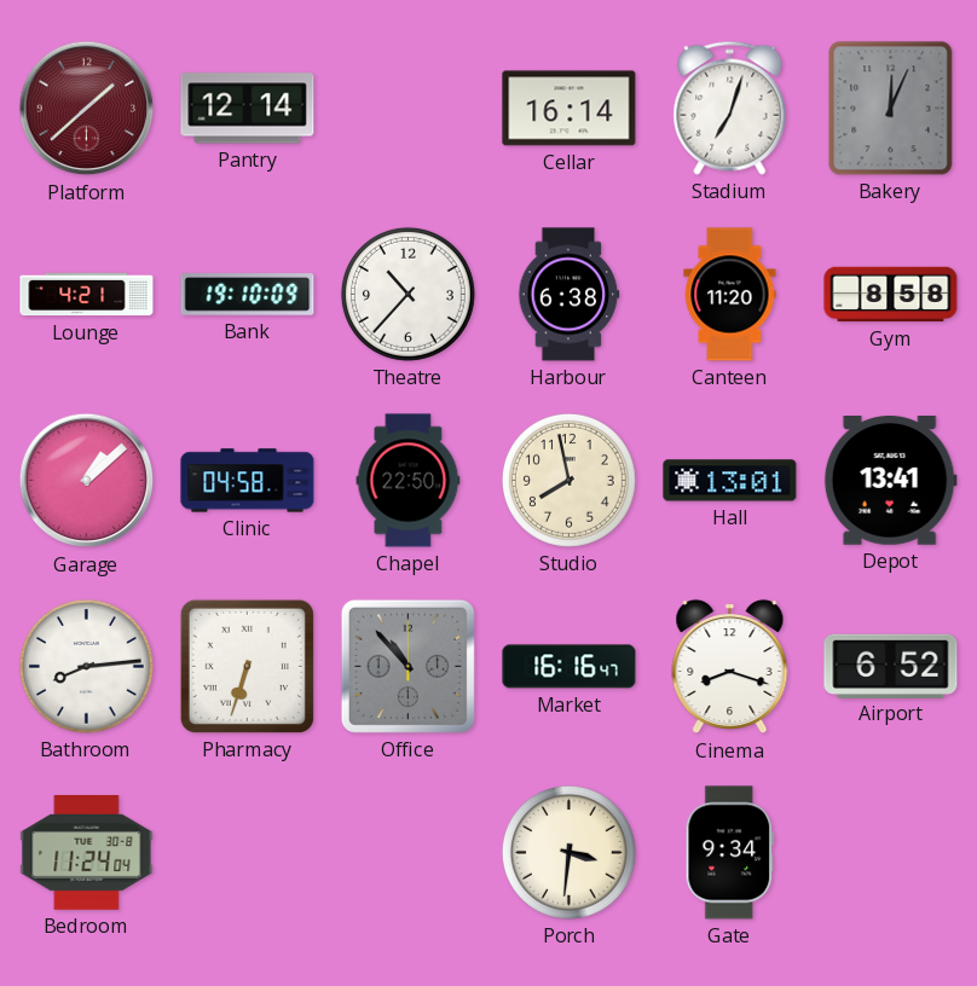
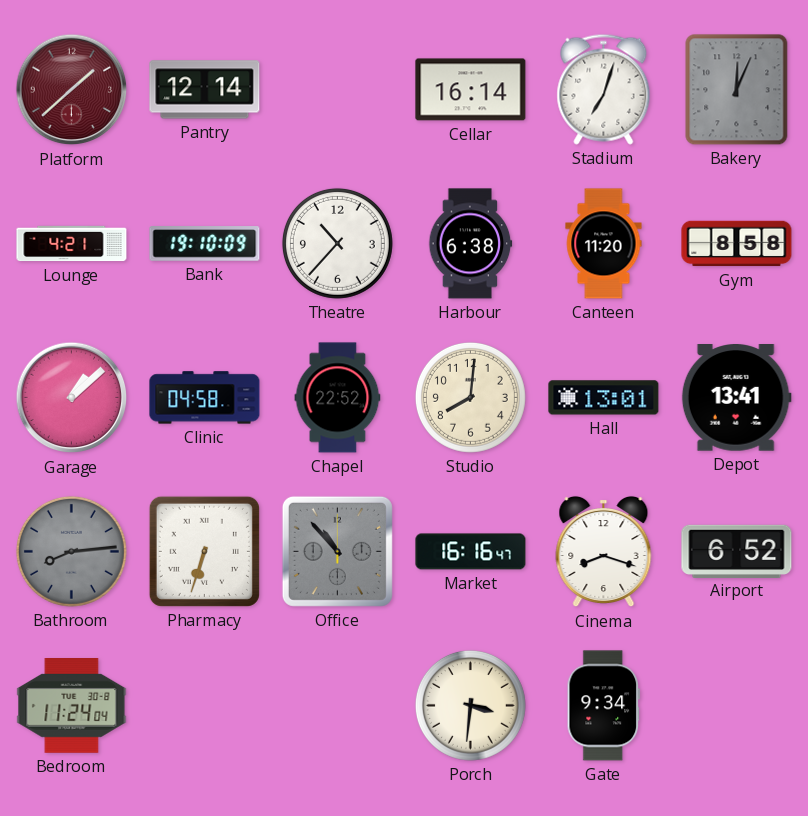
Chapel: 22:50 -> 22:52
Studio: 7:58 -> 8:01
Bathroom dial: white -> grey
